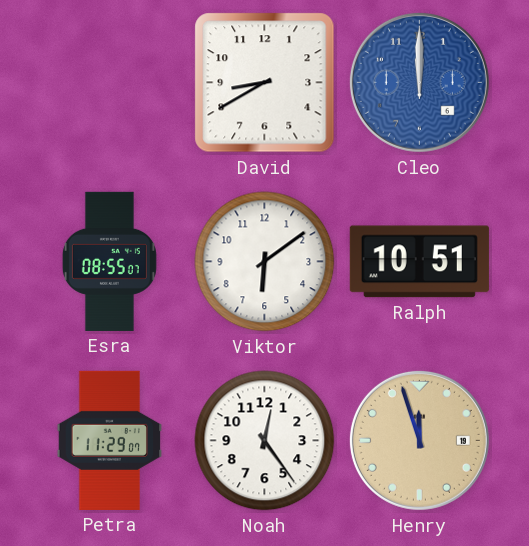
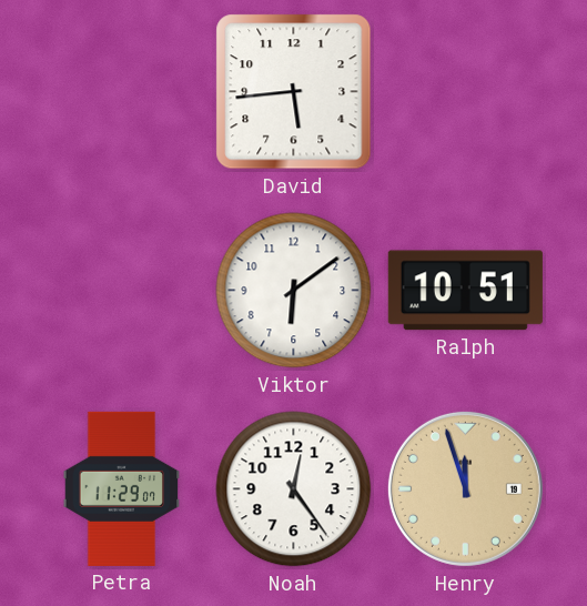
David: 8:40 -> 5:44
Cleo: 12:00 -> none
Esra: 08:55 -> none
